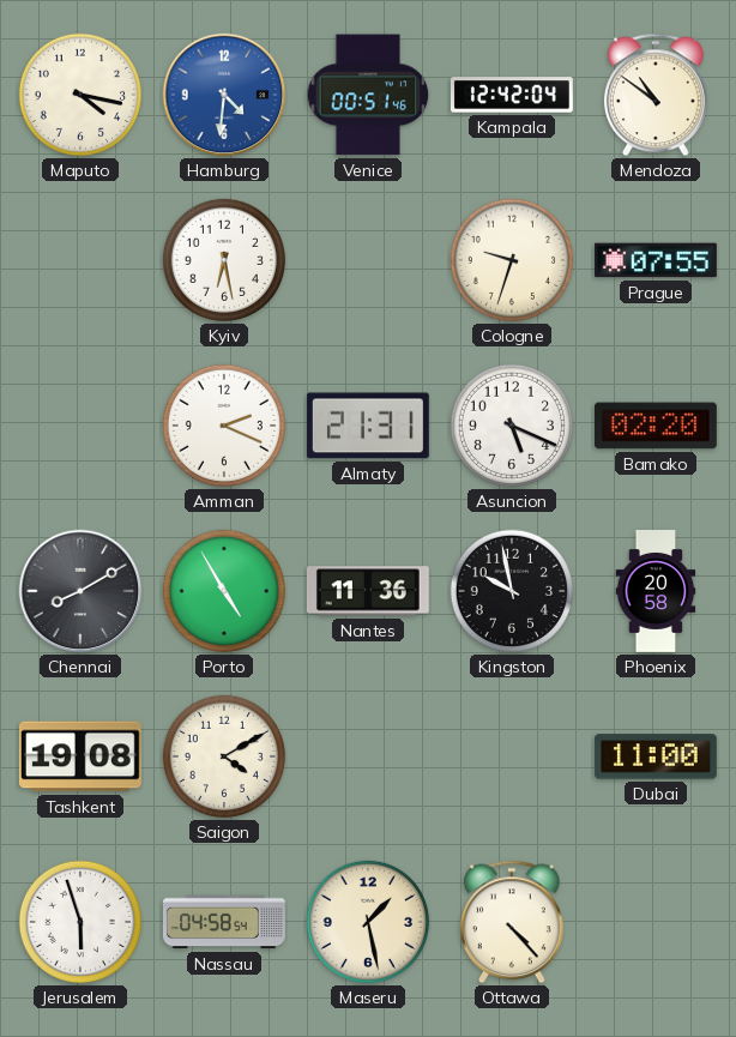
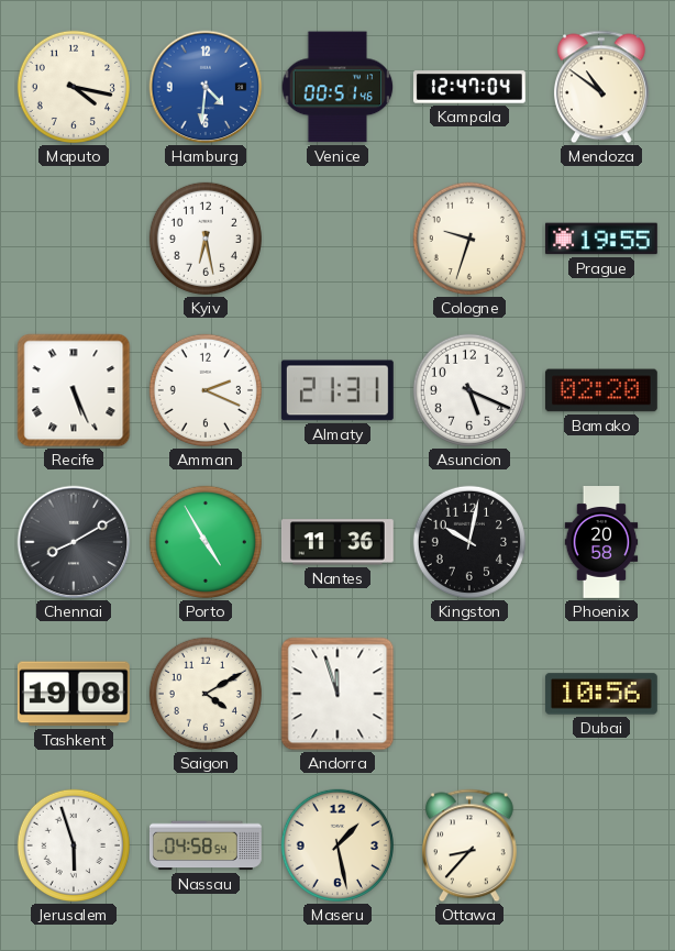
Kampala: 12:42 -> 12:47
Prague: 07:55 -> 19:55
Recife: none -> 5:26
Kingston: 9:58 -> 10:02
Andorra: none -> 11:57
Dubai: 11:00 -> 10:56
Ottawa: 4:23 -> 8:37
